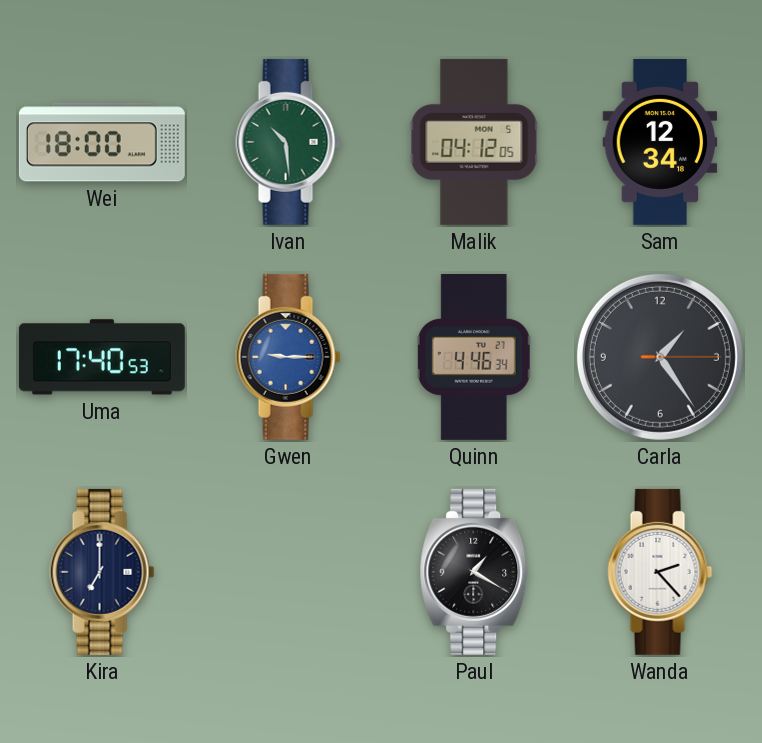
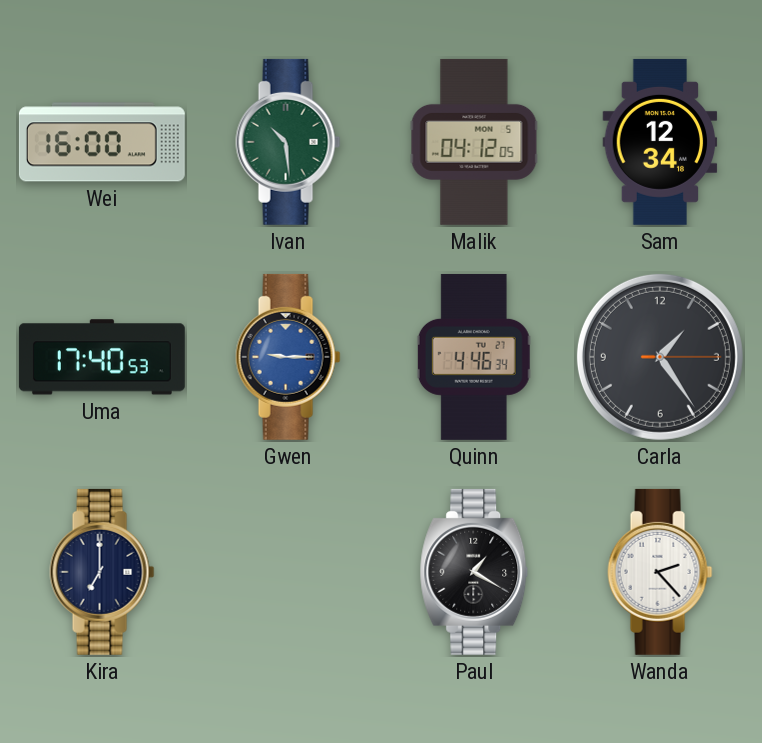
Wei: 18:00 -> 16:00
